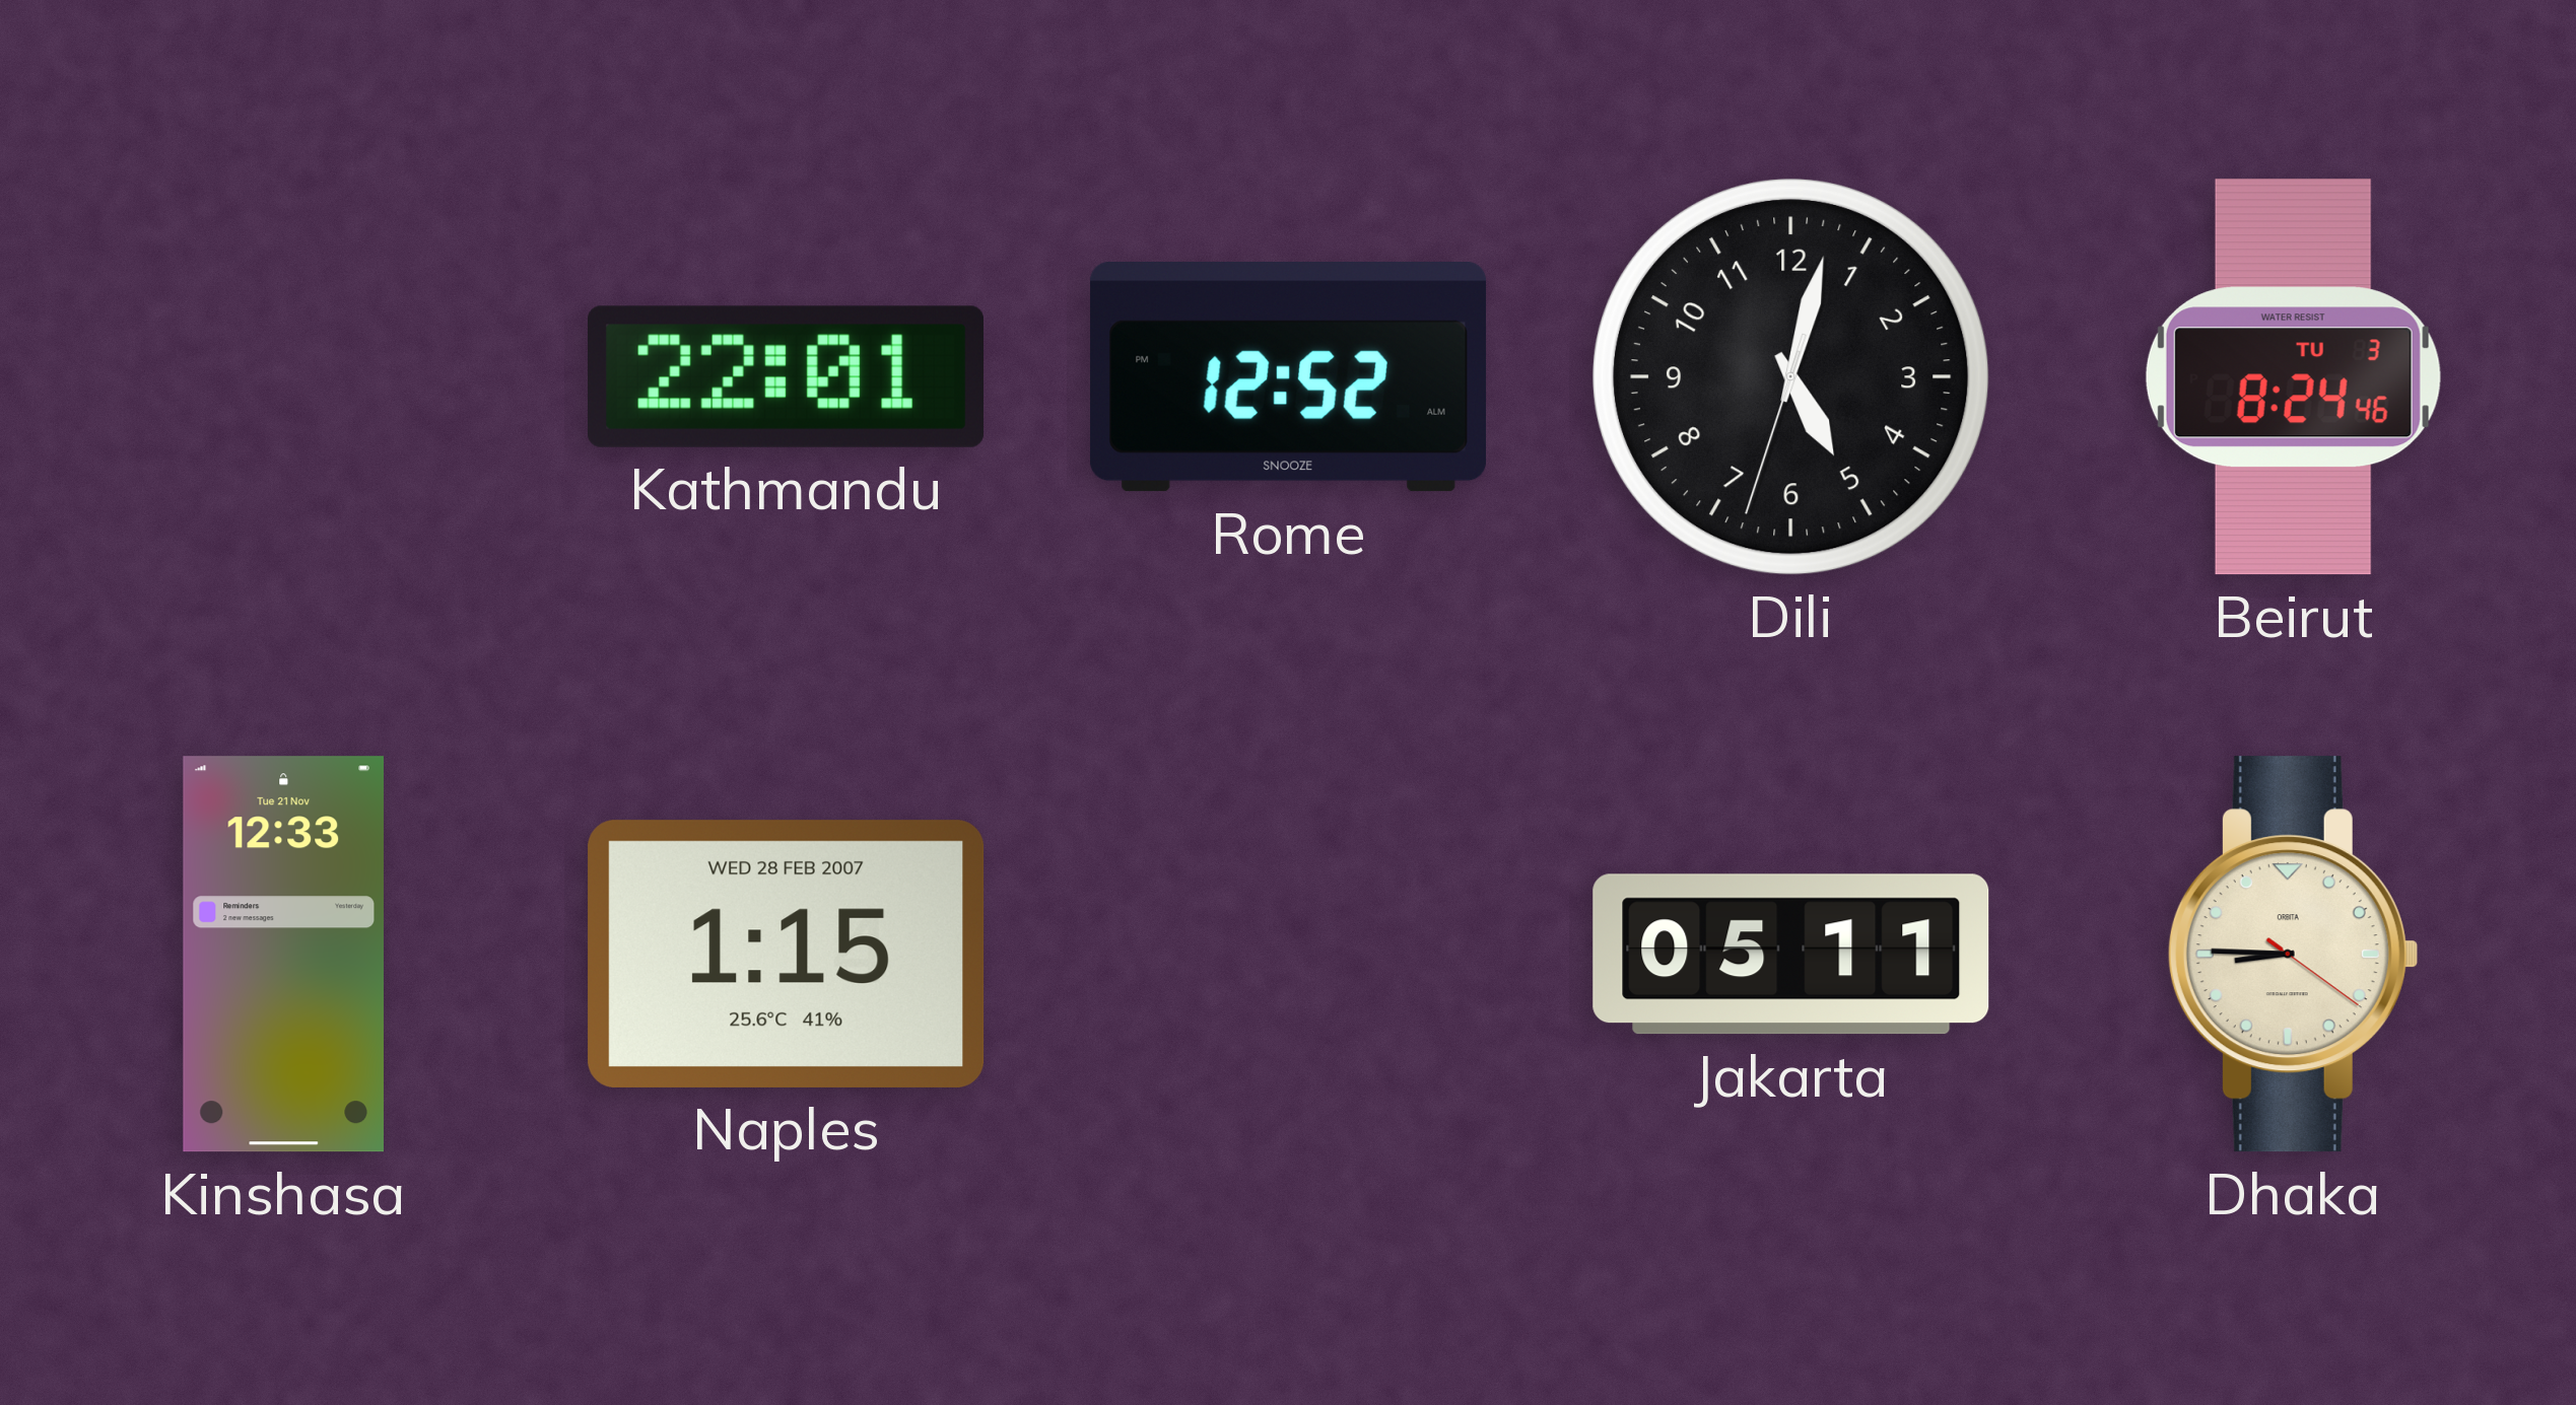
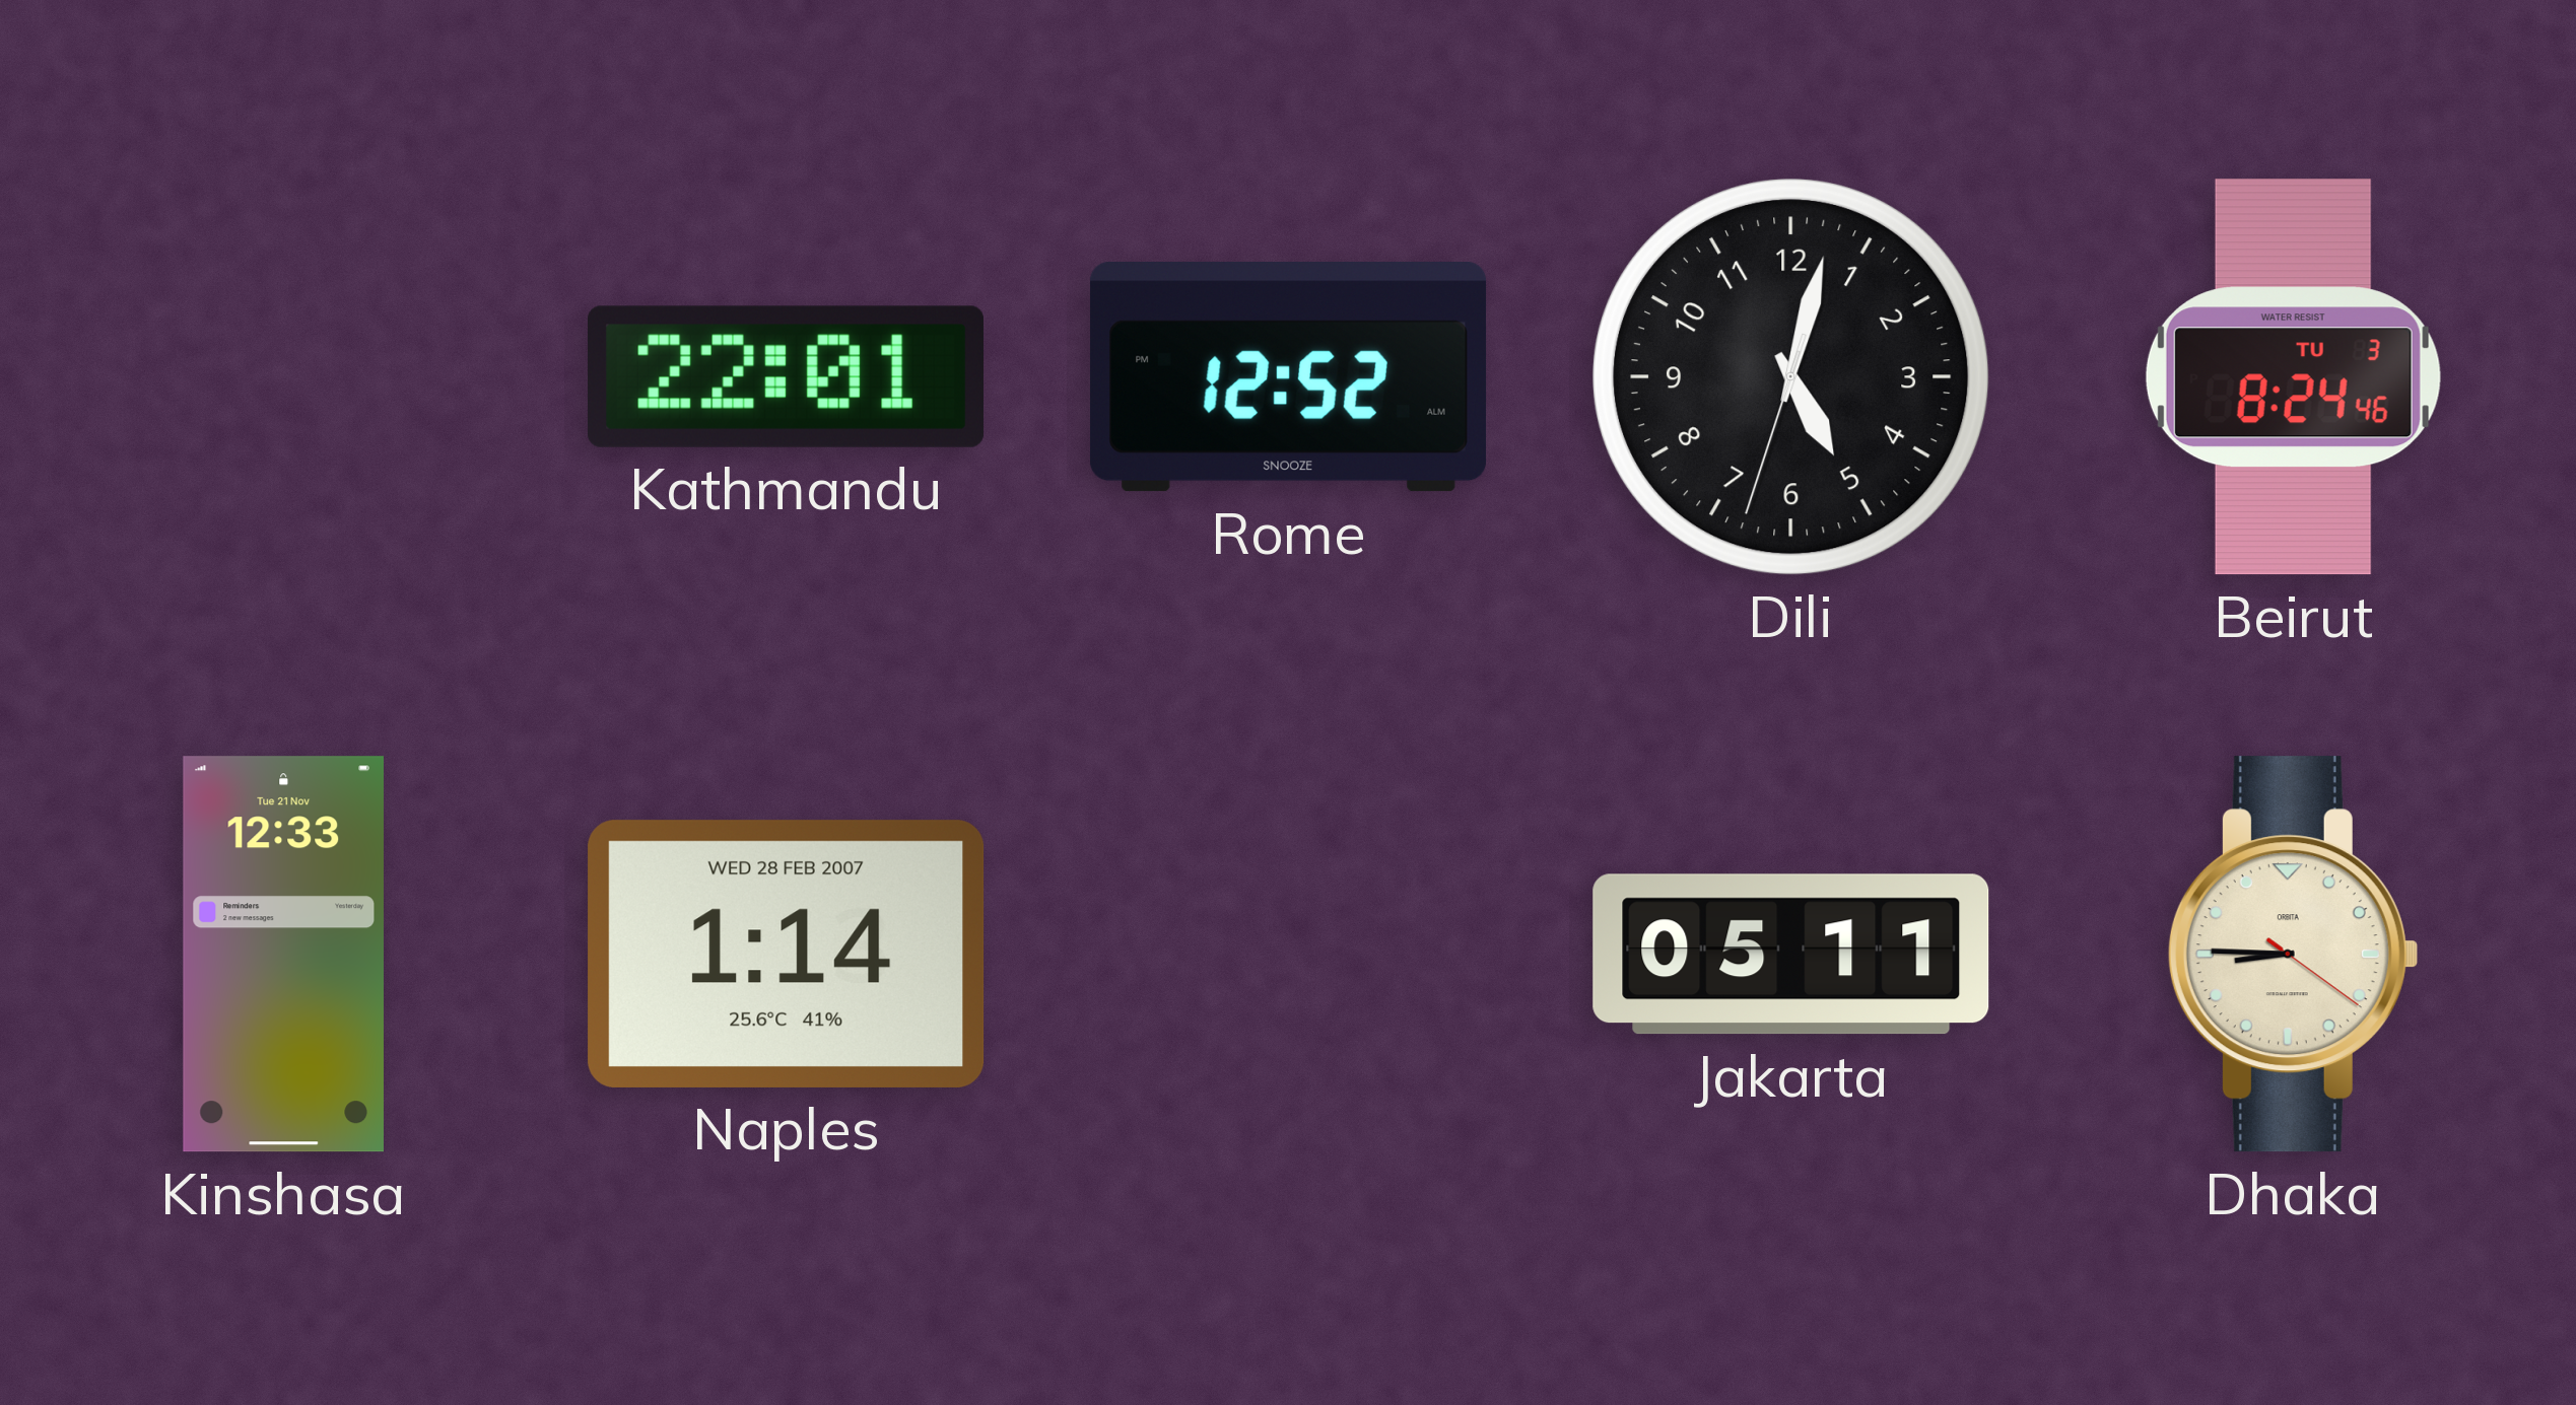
Naples: 1:15 -> 1:14
